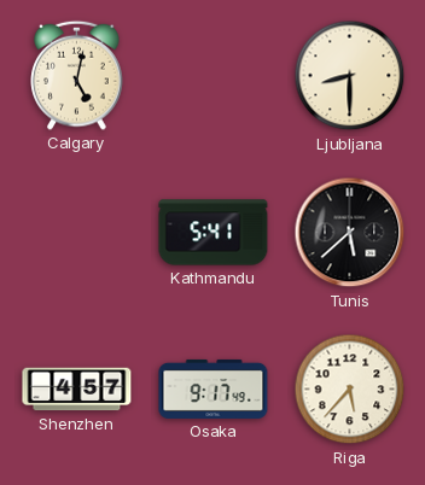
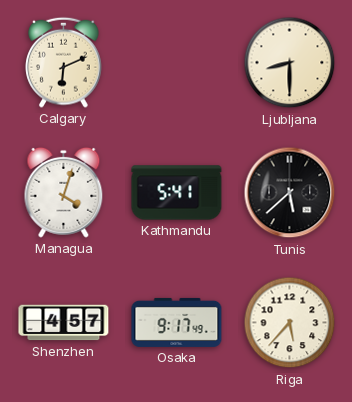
Calgary: 5:02 -> 6:11
Managua: none -> 4:03
